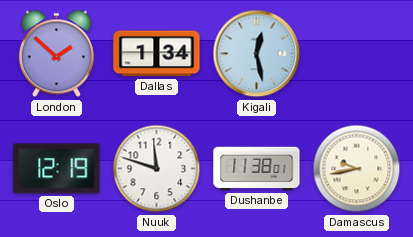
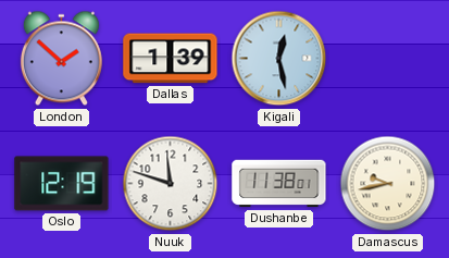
Dallas: 1:34 -> 1:39
